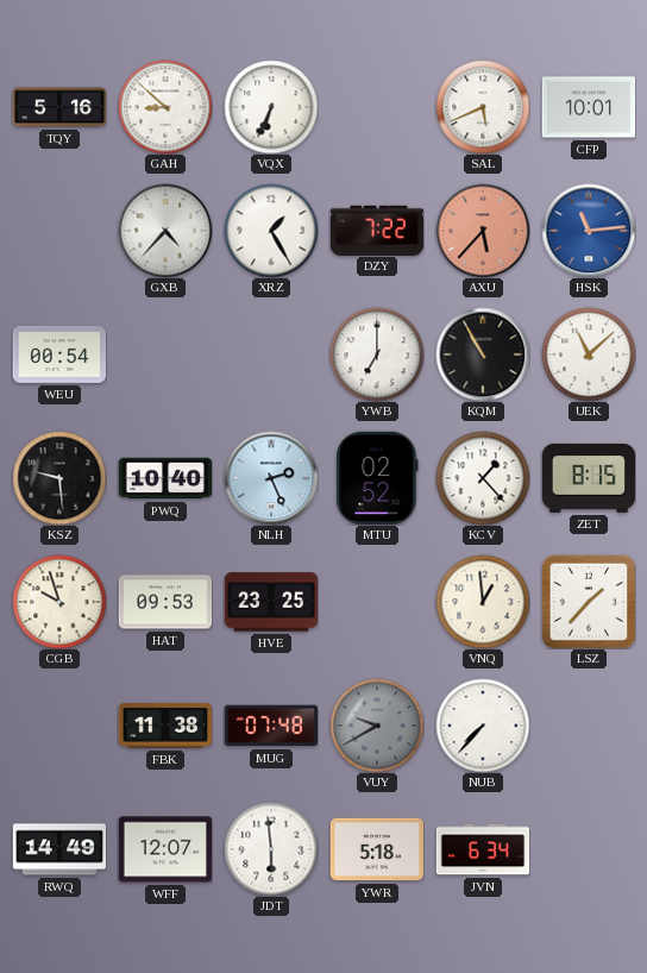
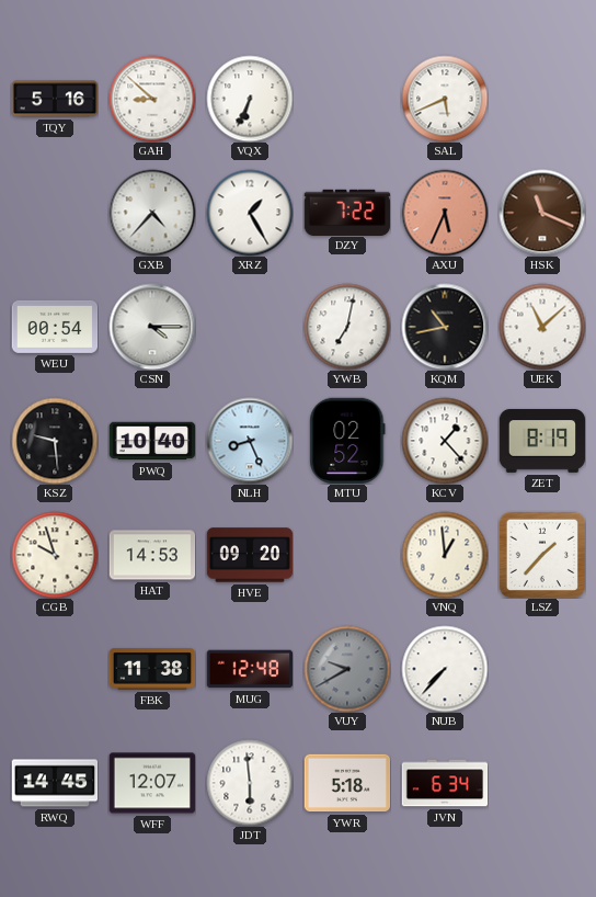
CFP: 10:01 -> none
AXU: 5:37 -> 5:34
HSK: 11:14 -> 11:19
HSK dial: blue -> brown
CSN: none -> 4:15
YWB: 7:00 -> 7:02
KQM: 10:55 -> 10:43
NLH: 2:26 -> 8:26
ZET: 8:15 -> 8:19
HAT: 09:53 -> 14:53
HVE: 23:25 -> 09:20
MUG: 07:48 -> 12:48
RWQ: 14:49 -> 14:45
